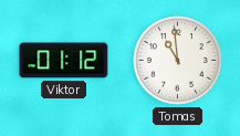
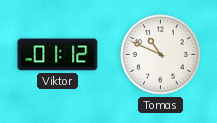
Tomas: 10:59 -> 10:49
